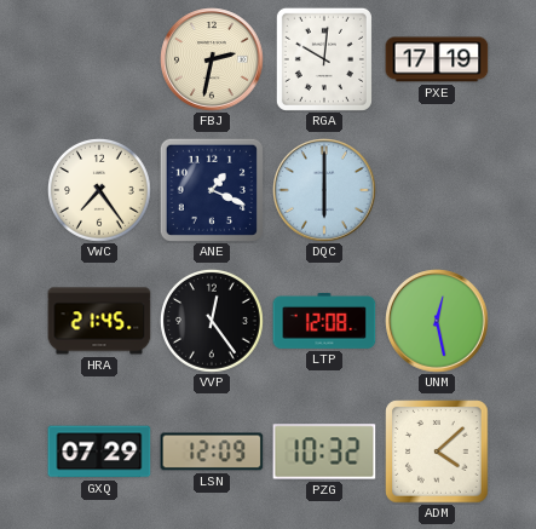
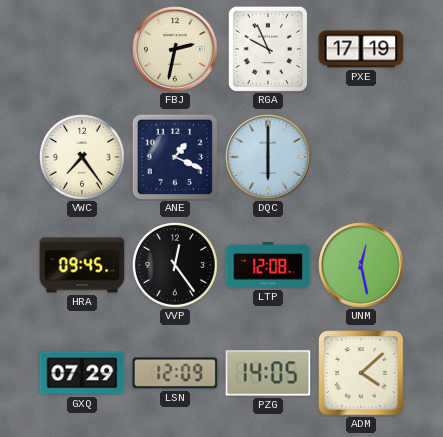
RGA: 10:01 -> 9:56
HRA: 21:45 -> 09:45
PZG: 10:32 -> 14:05
